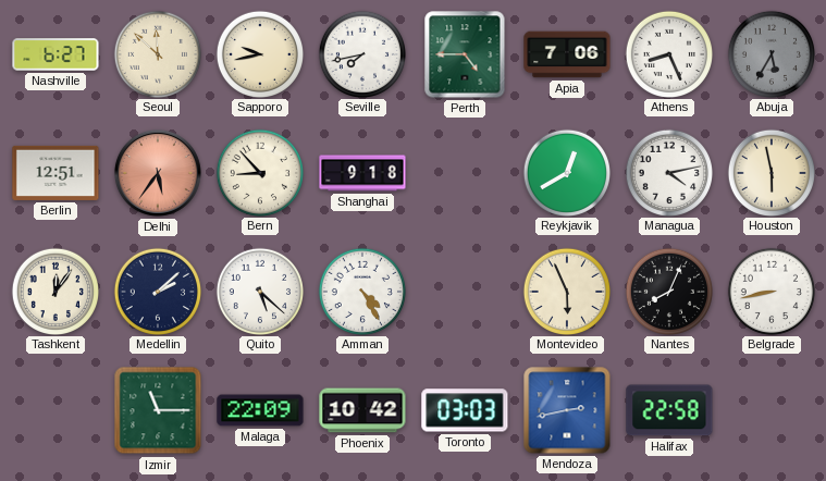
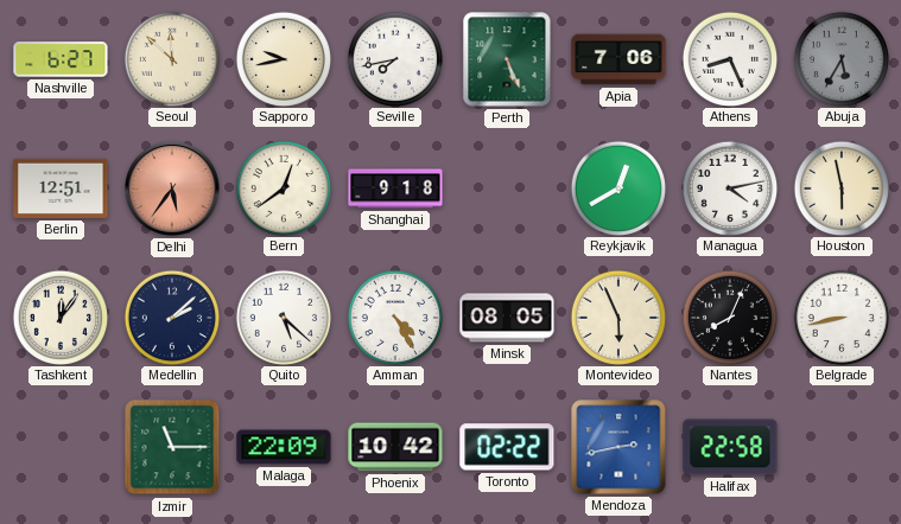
Perth: 4:45 -> 5:26
Bern: 8:53 -> 12:39
Minsk: none -> 08:05
Toronto: 03:03 -> 02:22
